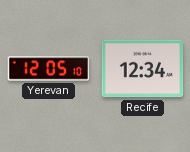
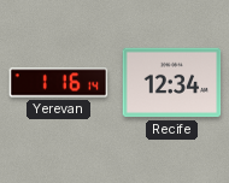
Yerevan: 12:05 -> 1:16
